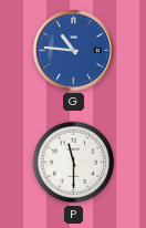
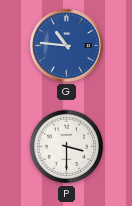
P: 11:30 -> 3:30
